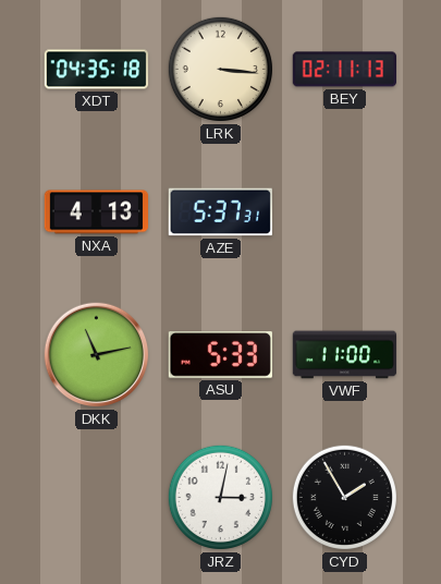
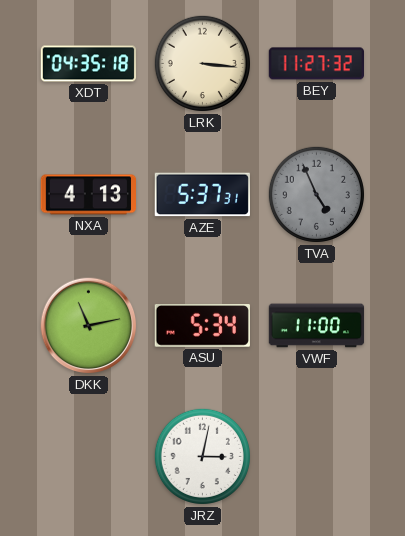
BEY: 02:11 -> 11:27
TVA: none -> 4:56
ASU: 5:33 -> 5:34
CYD: 1:55 -> none
